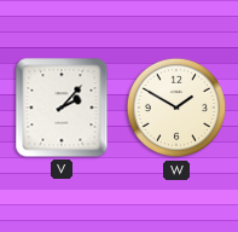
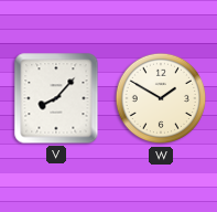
V: 2:07 -> 8:07
